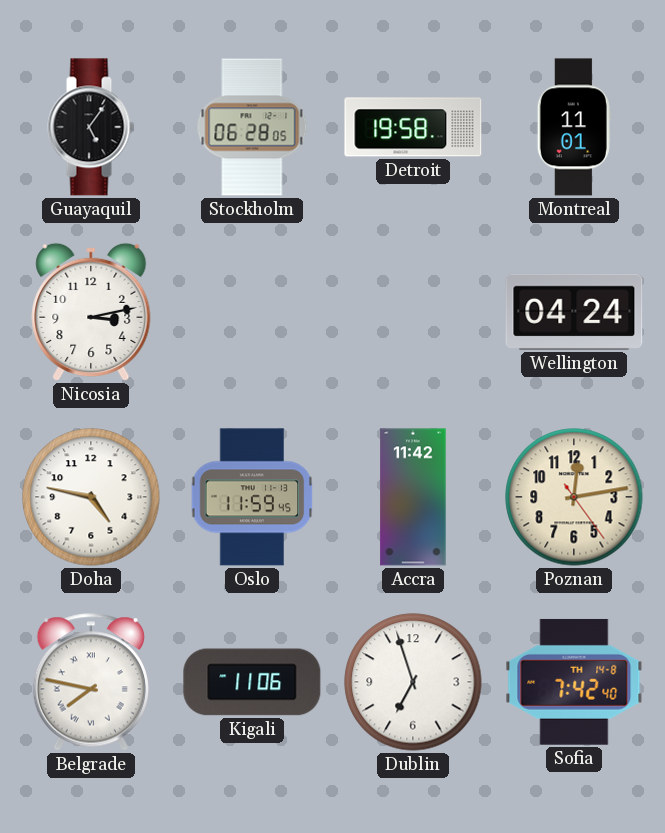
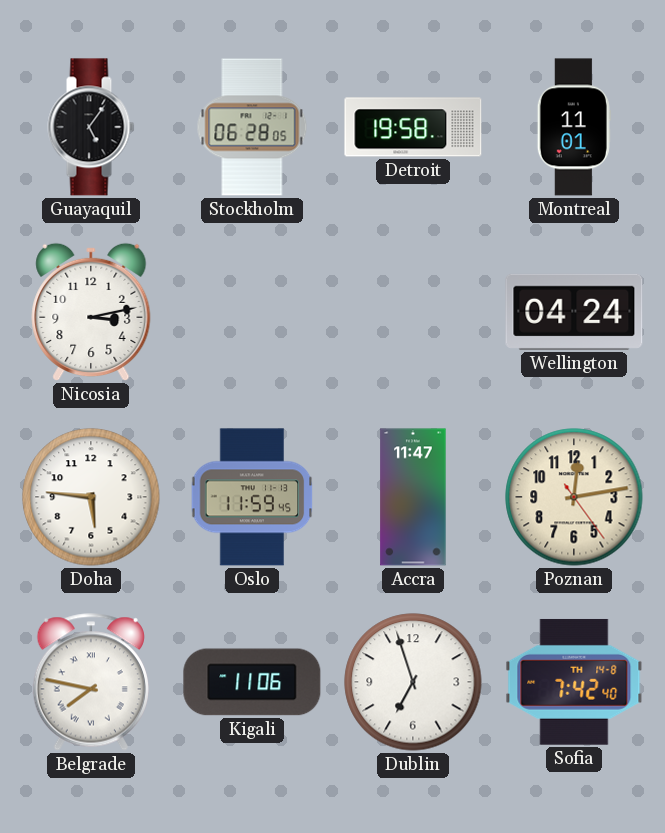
Doha: 4:47 -> 5:46
Accra: 11:42 -> 11:47
